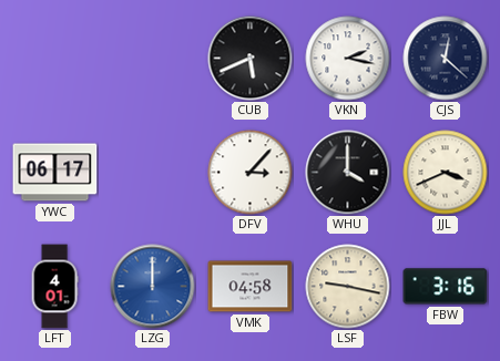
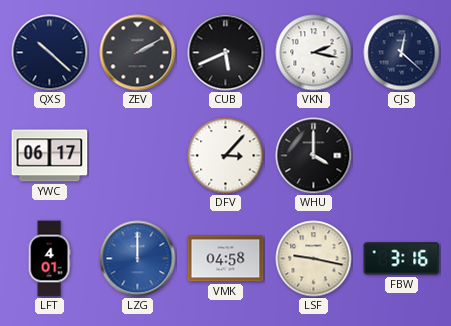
QXS: none -> 10:22
ZEV: none -> 2:10
JJL: 3:41 -> none
